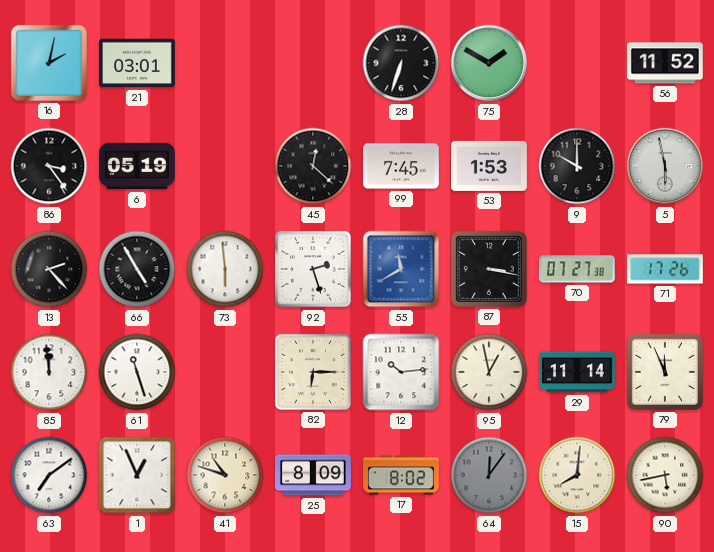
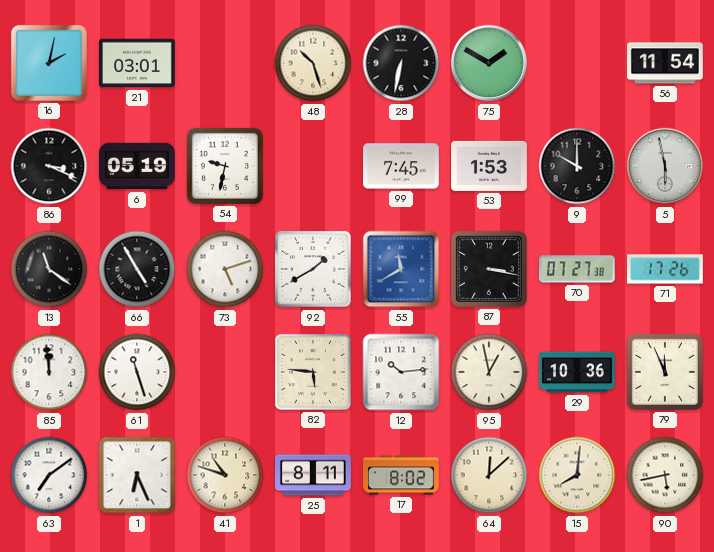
48: none -> 10:27
28: 6:33 -> 6:32
56: 11:52 -> 11:54
86: 3:24 -> 3:19
54: none -> 9:32
45: 12:22 -> none
13: 2:23 -> 11:21
73: 5:59 -> 5:12
92: 2:27 -> 1:40
82: 6:15 -> 5:46
29: 11:14 -> 10:36
1: 12:56 -> 6:26
25: 8:09 -> 8:11
64: 12:06 -> 12:08
64 dial: grey -> cream
